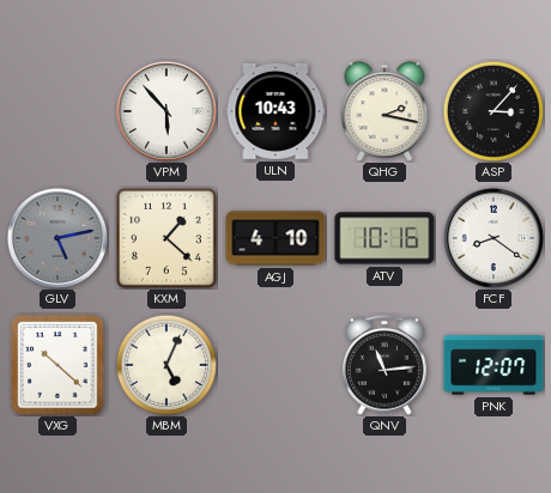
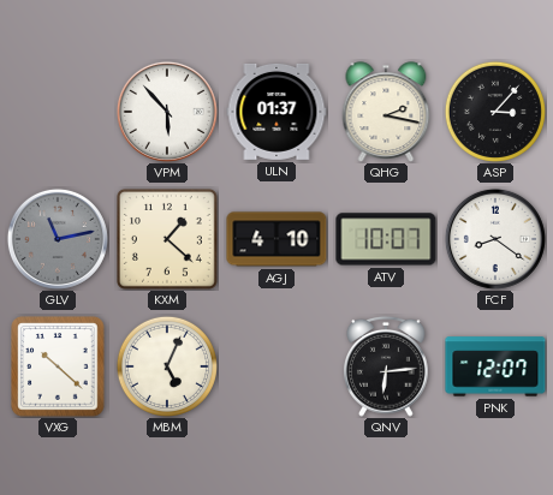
ULN: 10:43 -> 01:37
GLV: 5:13 -> 11:13
ATV: 10:16 -> 10:07
QNV: 11:14 -> 6:14
